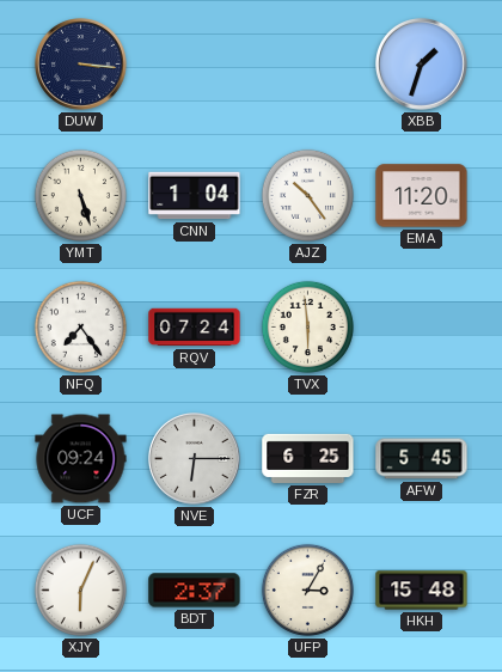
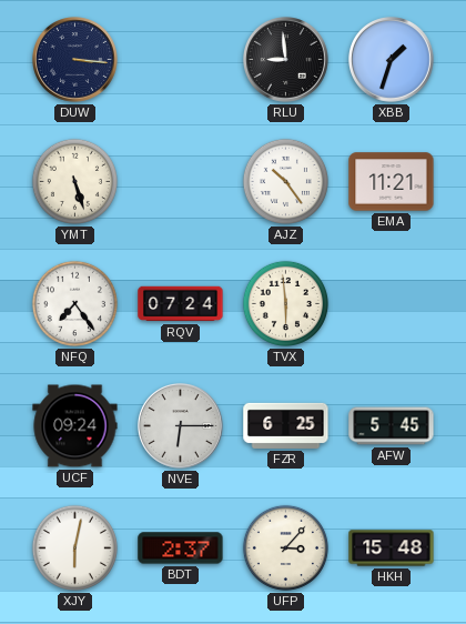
RLU: none -> 8:59
CNN: 1:04 -> none
EMA: 11:20 -> 11:21
XJY: 6:04 -> 6:02
UFP: 3:05 -> 3:07
